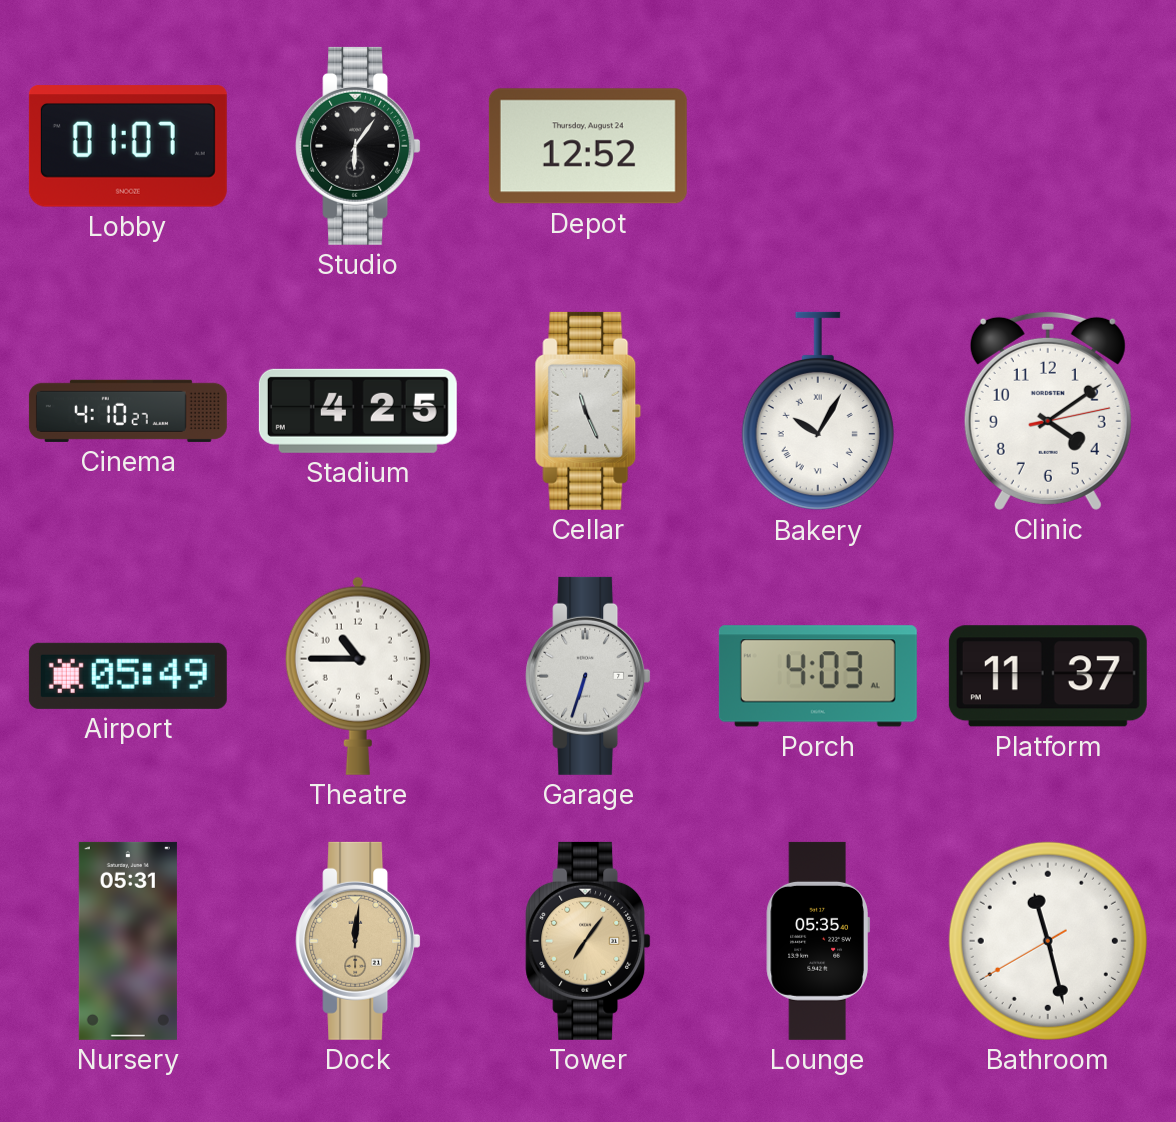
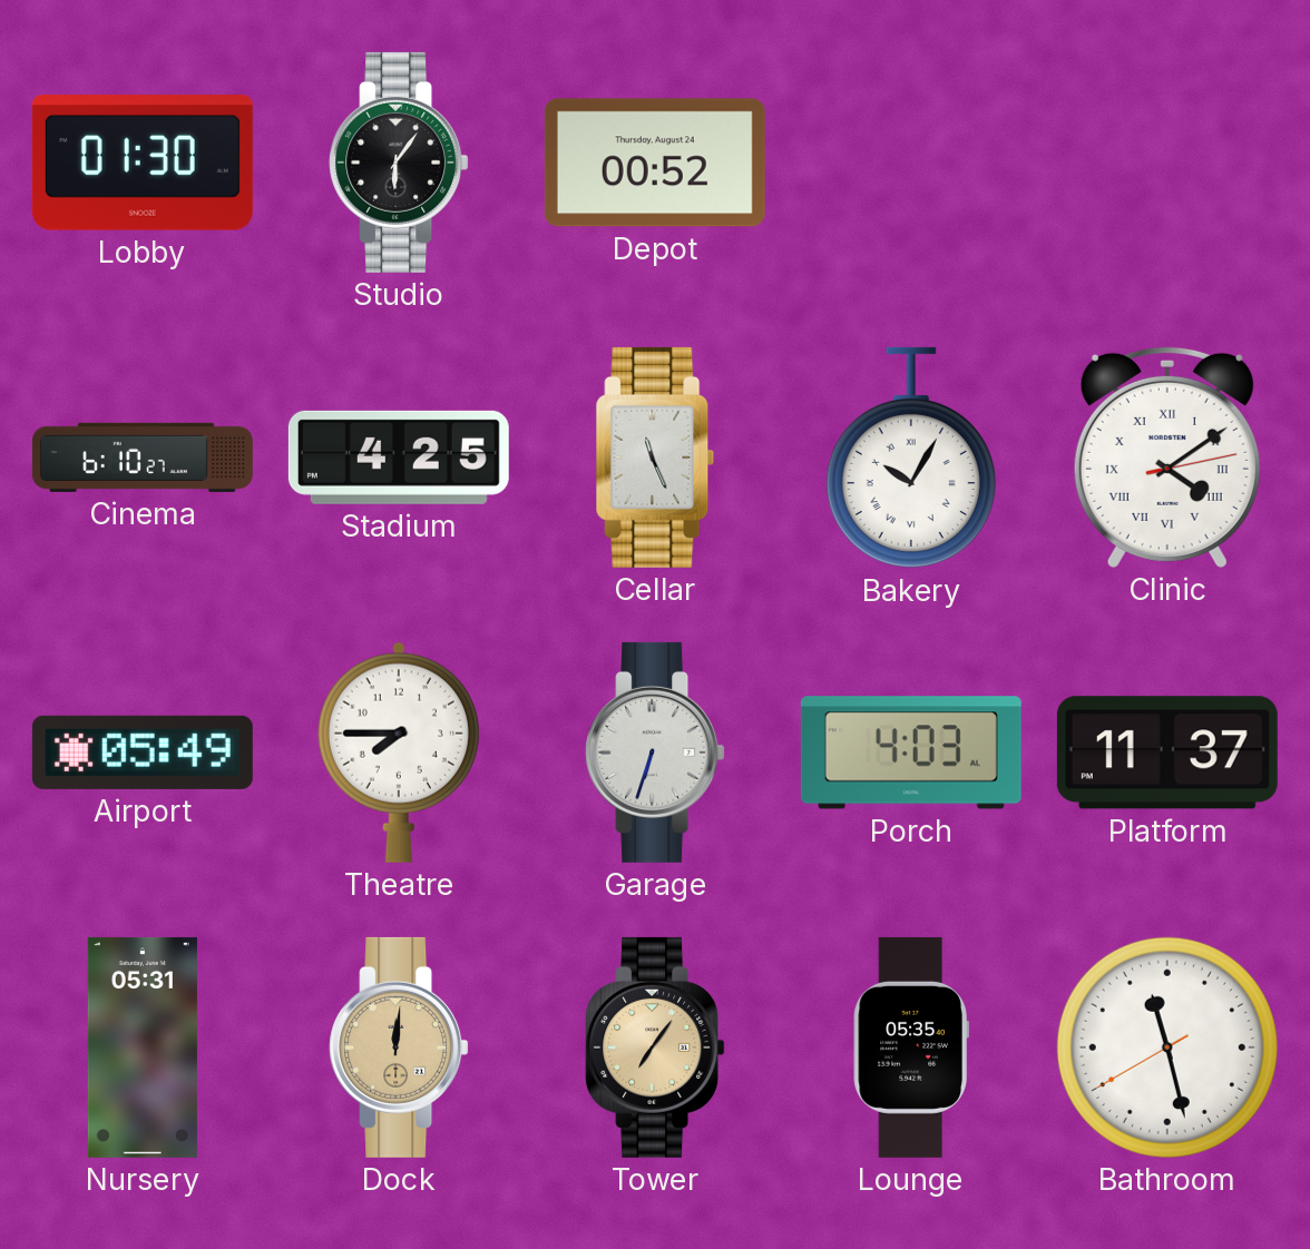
Lobby: 01:07 -> 01:30
Depot: 12:52 -> 00:52
Cinema: 4:10 -> 6:10
Clinic numerals: Arabic -> Roman
Theatre: 10:45 -> 7:45
